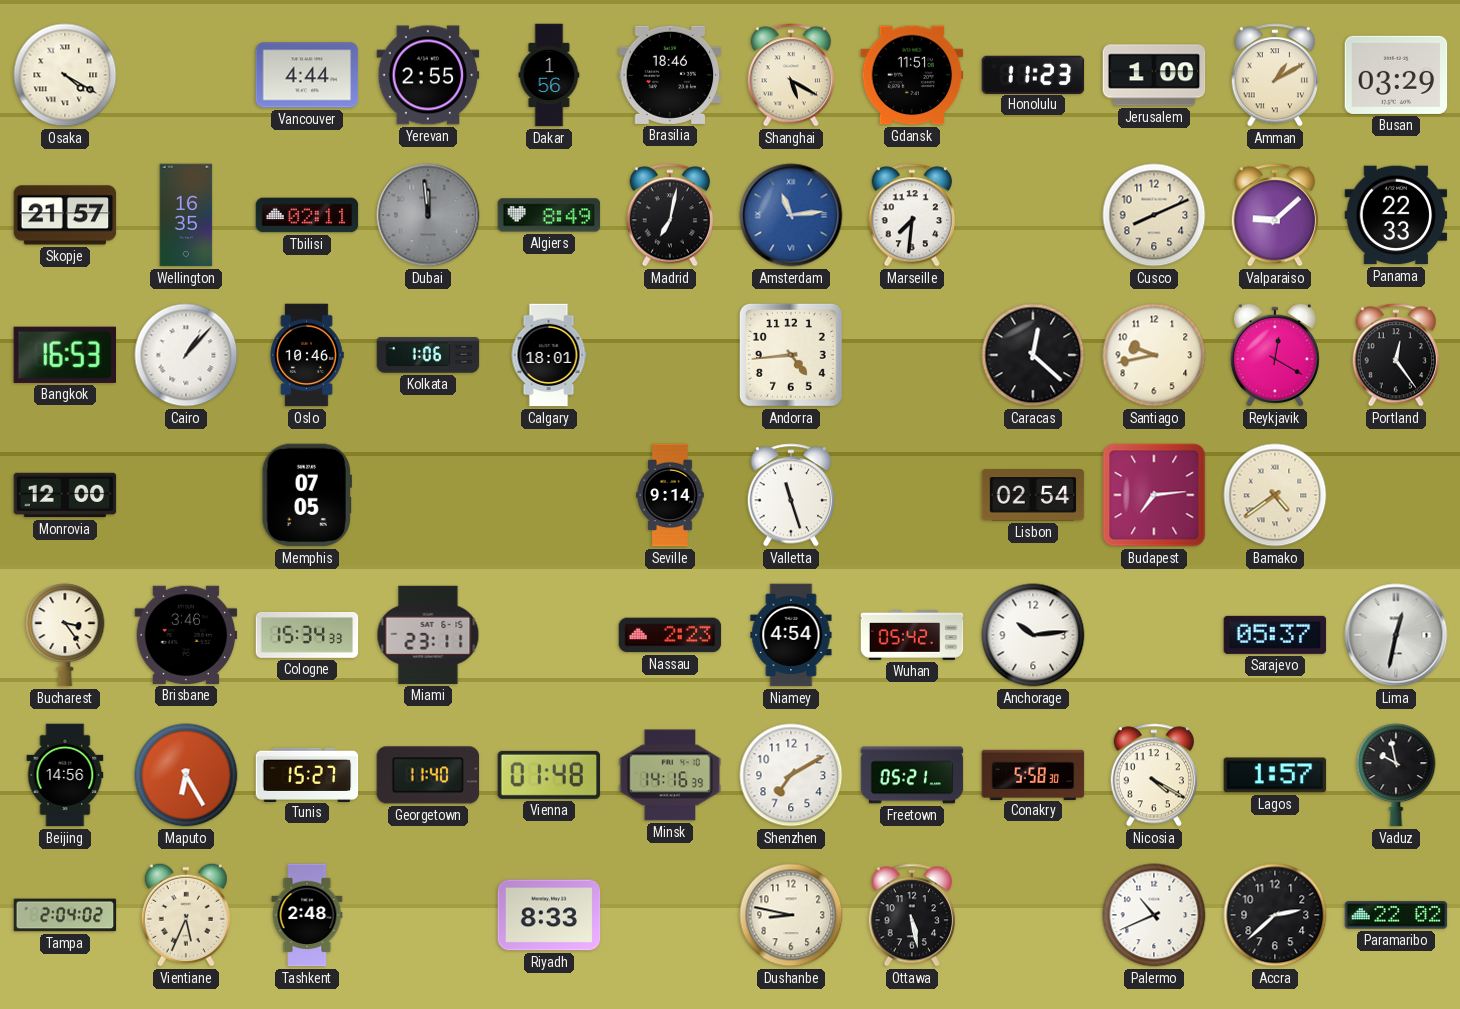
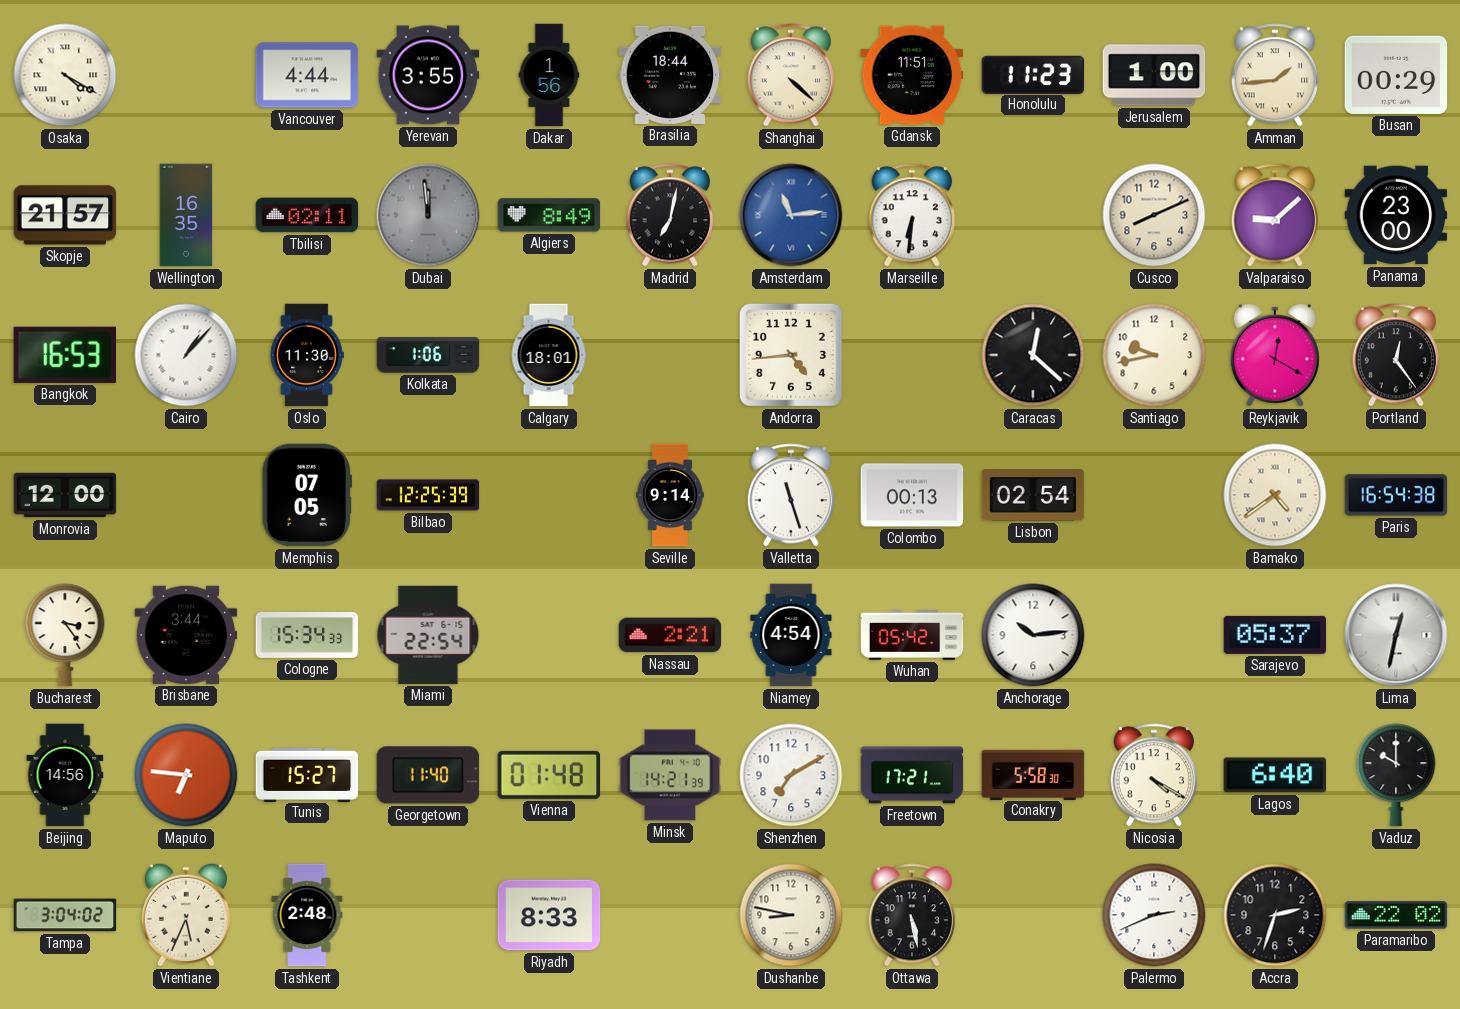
Yerevan: 2:55 -> 3:55
Brasilia: 18:46 -> 18:44
Shanghai: 5:20 -> 4:22
Amman: 1:10 -> 1:44
Busan: 03:29 -> 00:29
Marseille: 7:31 -> 6:31
Panama: 22:33 -> 23:00
Oslo: 10:46 -> 11:30
Bilbao: none -> 12:25
Colombo: none -> 00:13
Budapest: 7:14 -> none
Paris: none -> 16:54
Brisbane: 3:46 -> 3:44
Miami: 23:11 -> 22:54
Nassau: 2:23 -> 2:21
Maputo: 6:25 -> 6:46
Minsk: 14:16 -> 14:21
Freetown: 05:21 -> 17:21
Lagos: 1:57 -> 6:40
Vaduz: 9:58 -> 10:00
Tampa: 2:04 -> 3:04
Palermo: 10:41 -> 2:41
Accra: 2:38 -> 2:33
